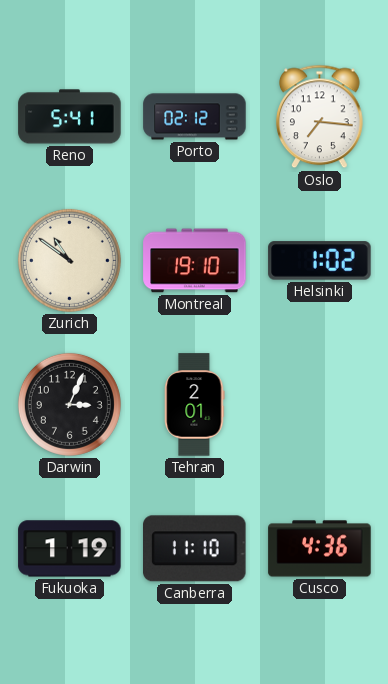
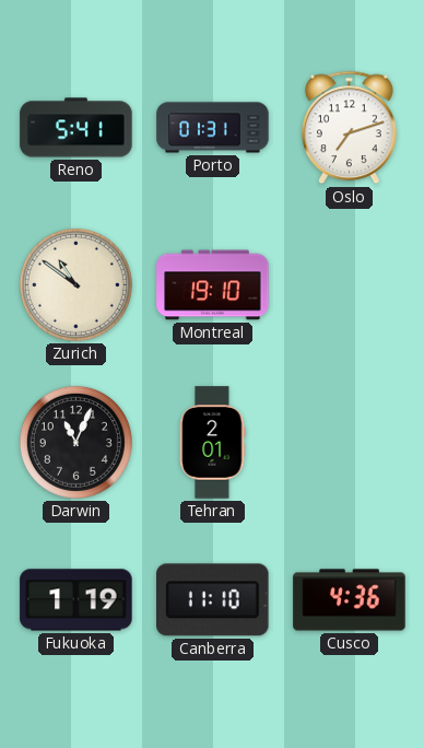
Porto: 02:12 -> 01:31
Oslo: 7:16 -> 7:12
Helsinki: 1:02 -> none
Darwin: 3:04 -> 11:04
